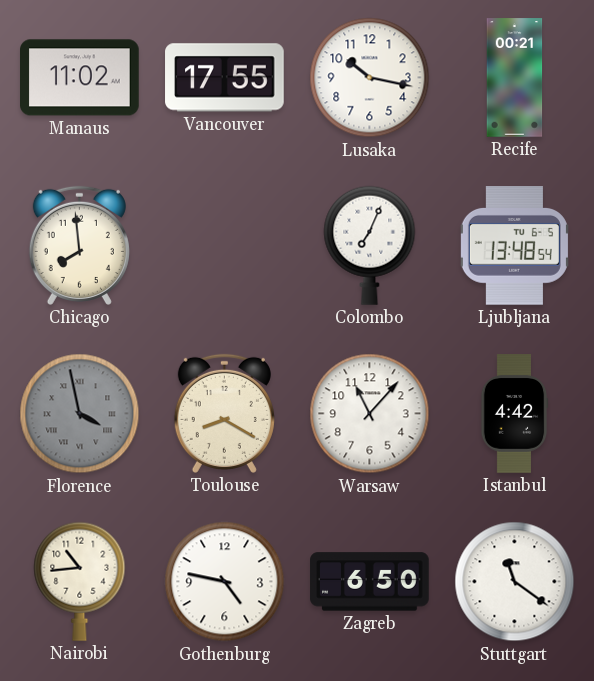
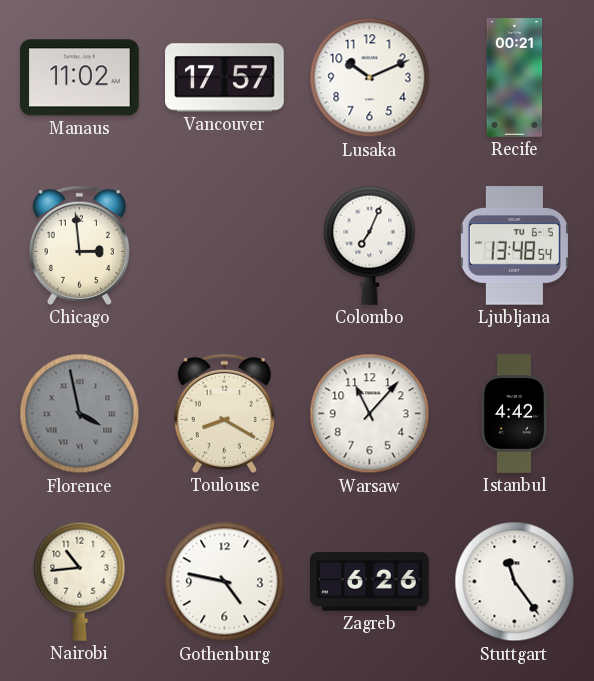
Vancouver: 17:55 -> 17:57
Lusaka: 10:17 -> 10:11
Chicago: 7:59 -> 2:59
Zagreb: 6:50 -> 6:26
Stuttgart: 11:21 -> 11:24
